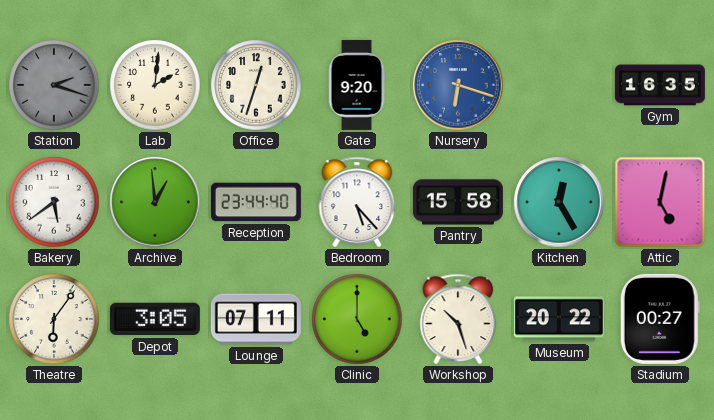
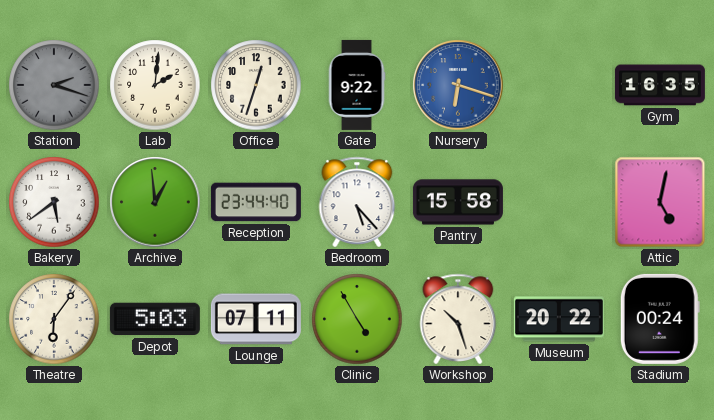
Gate: 9:20 -> 9:22
Kitchen: 12:25 -> none
Depot: 3:05 -> 5:03
Clinic: 5:00 -> 4:55
Stadium: 00:27 -> 00:24
